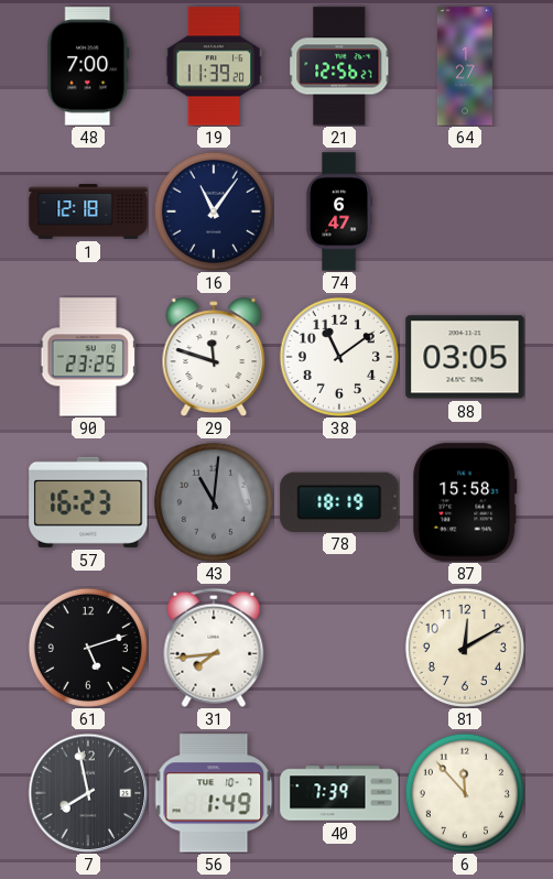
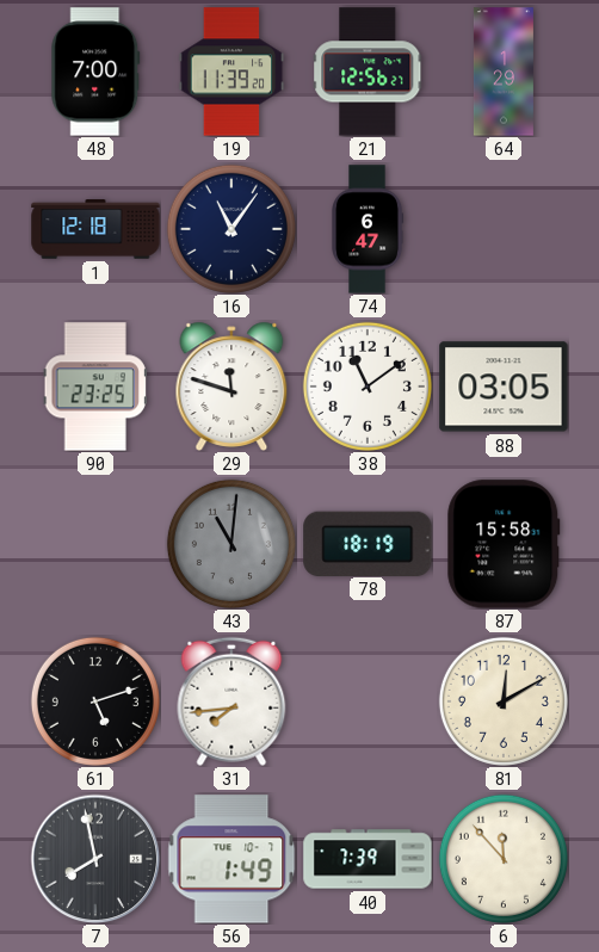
64: 1:27 -> 1:29
57: 16:23 -> none
